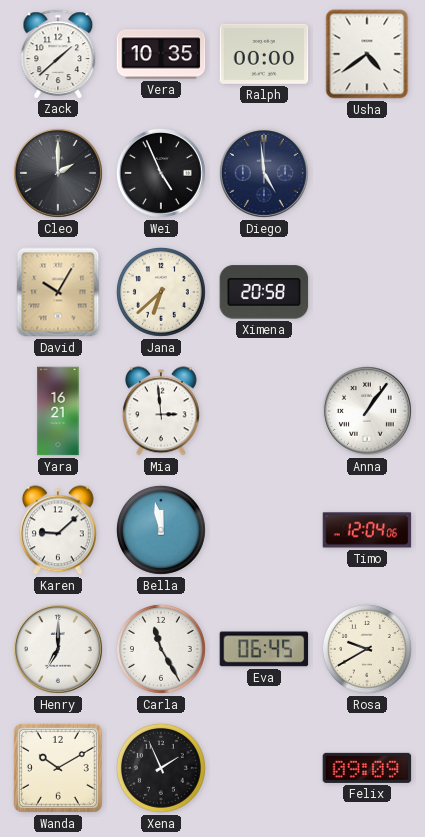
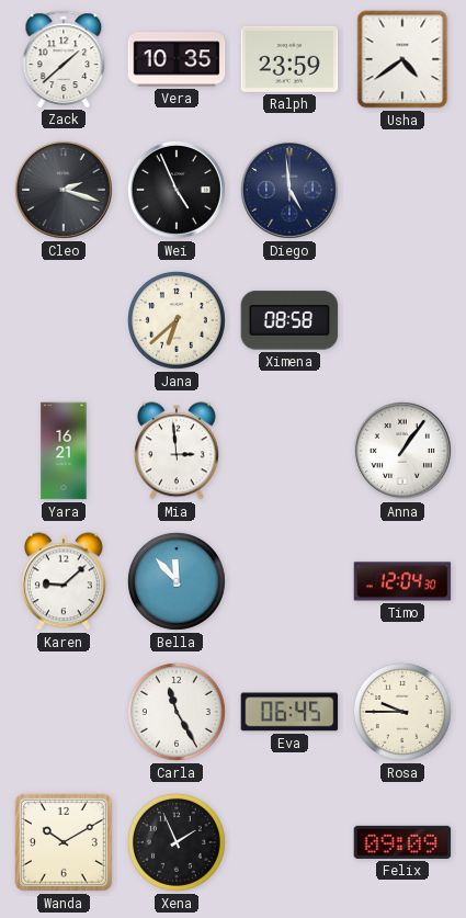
Ralph: 00:00 -> 23:59
Cleo: 2:00 -> 2:18
David: 10:05 -> none
Ximena: 20:58 -> 08:58
Bella: 11:58 -> 11:53
Timo: 12:04:06 -> 12:04:30
Henry: 7:00 -> none
Rosa: 9:40 -> 9:45
